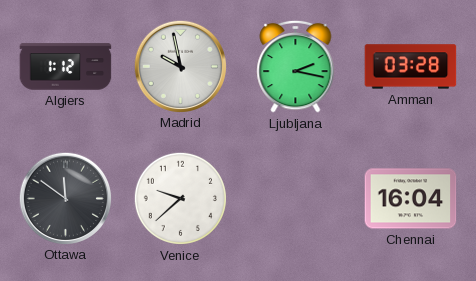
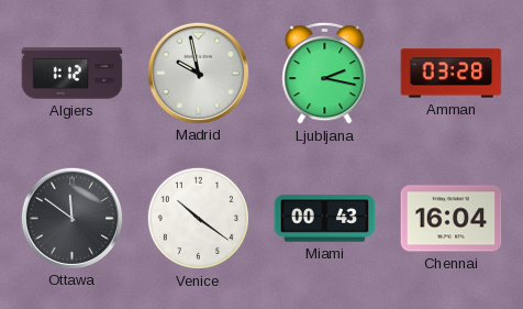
Venice: 9:38 -> 10:21
Miami: none -> 00:43
